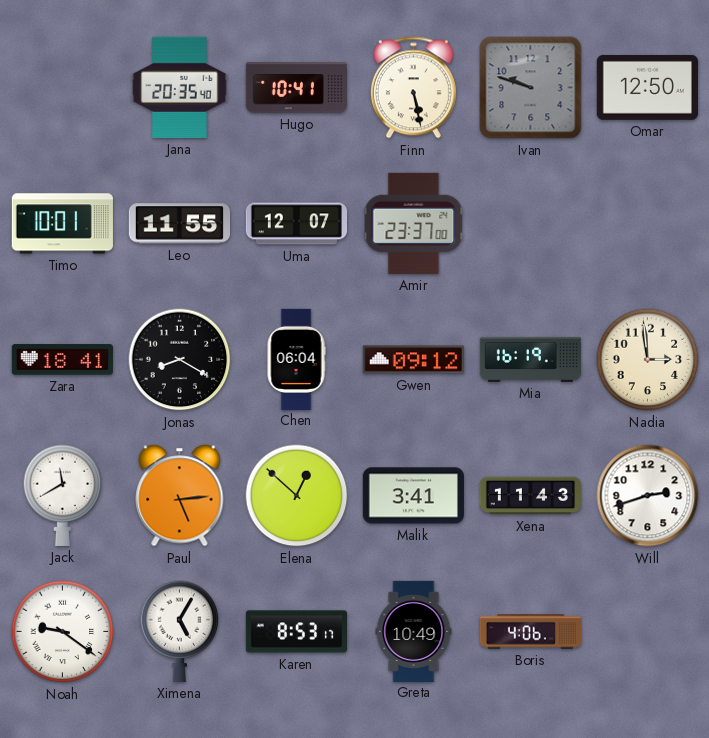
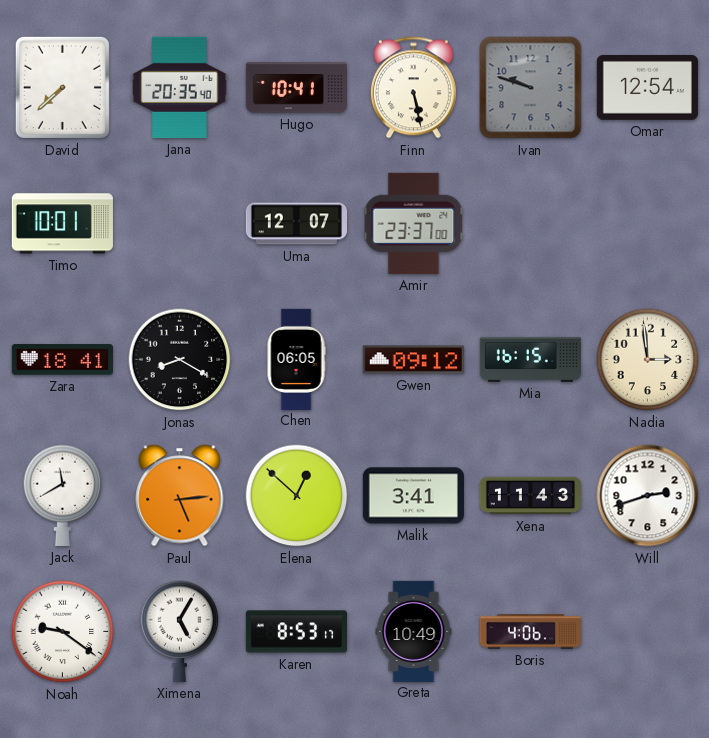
David: none -> 7:38
Omar: 12:50 -> 12:54
Leo: 11:55 -> none
Chen: 06:04 -> 06:05
Mia: 16:19 -> 16:15
